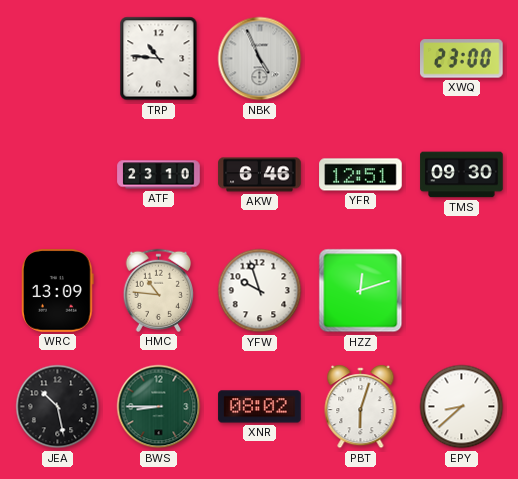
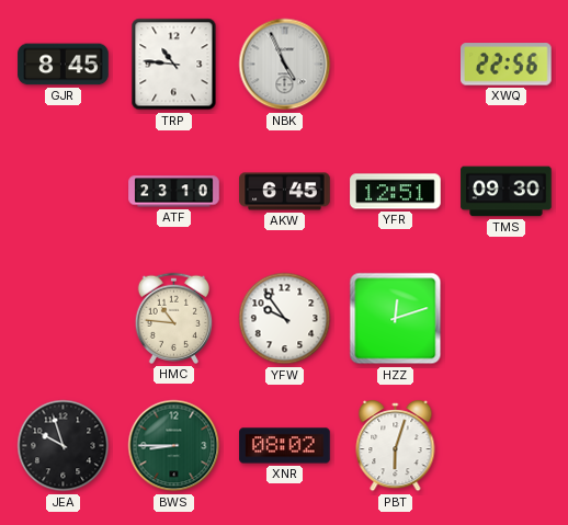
GJR: none -> 8:45
XWQ: 23:00 -> 22:56
AKW: 6:46 -> 6:45
WRC: 13:09 -> none
YFW: 9:57 -> 9:54
JEA: 10:28 -> 9:57
EPY: 8:38 -> none
